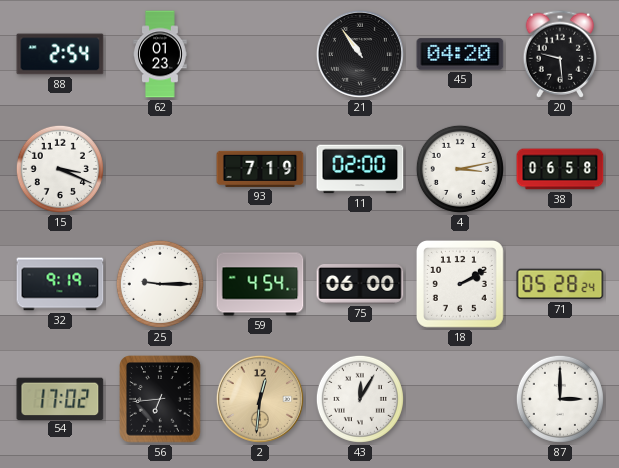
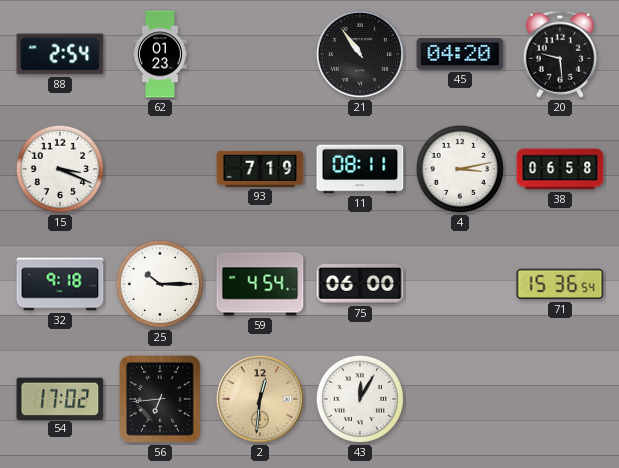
11: 02:00 -> 08:11
32: 9:19 -> 9:18
25: 9:15 -> 10:15
18: 2:10 -> none
71: 05:28 -> 15:36
87: 3:00 -> none
